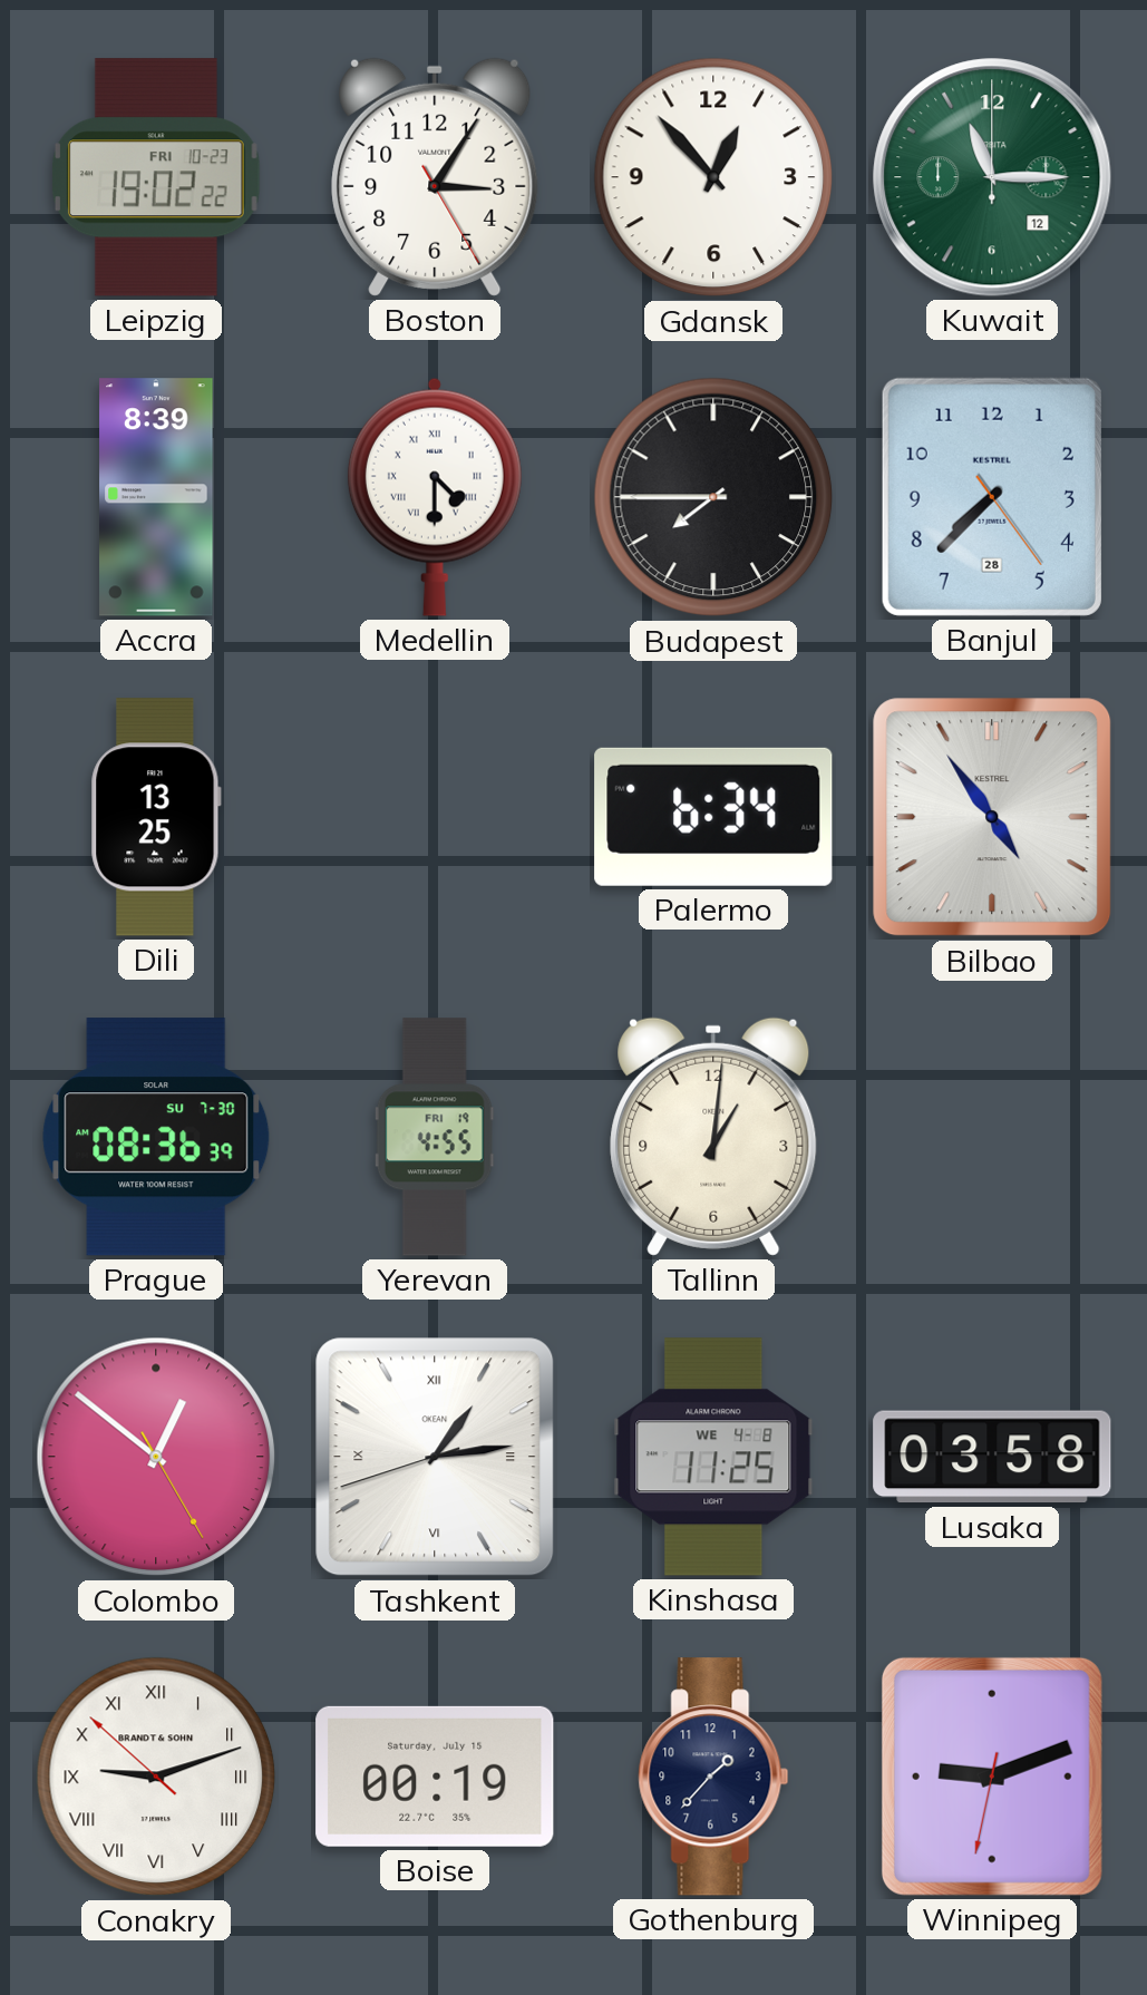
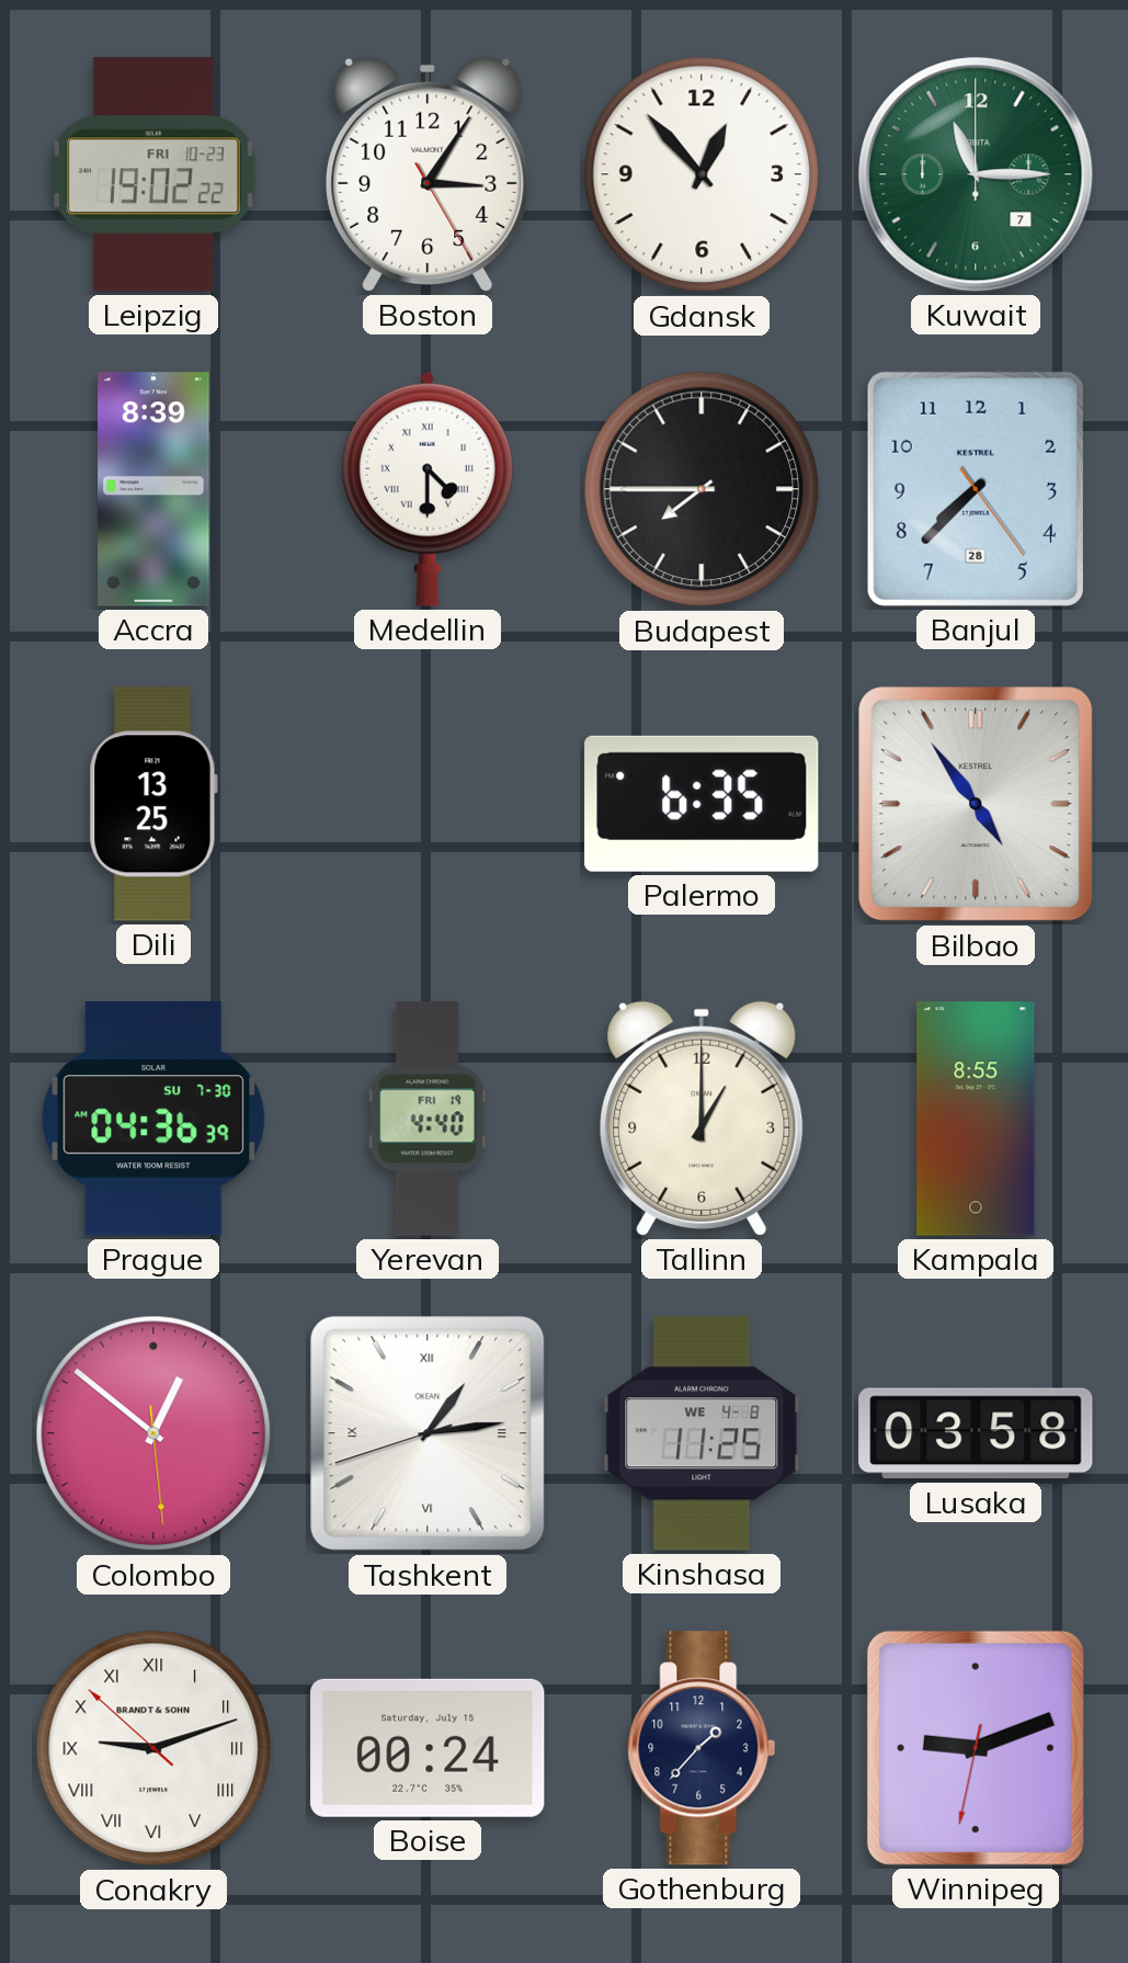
Kuwait date: 12 -> 7
Palermo: 6:34 -> 6:35
Prague: 08:36 -> 04:36
Yerevan: 4:55 -> 4:40
Tallinn: 1:01 -> 1:00
Kampala: none -> 8:55
Colombo: 12:51:25 -> 12:51:29
Boise: 00:19 -> 00:24
